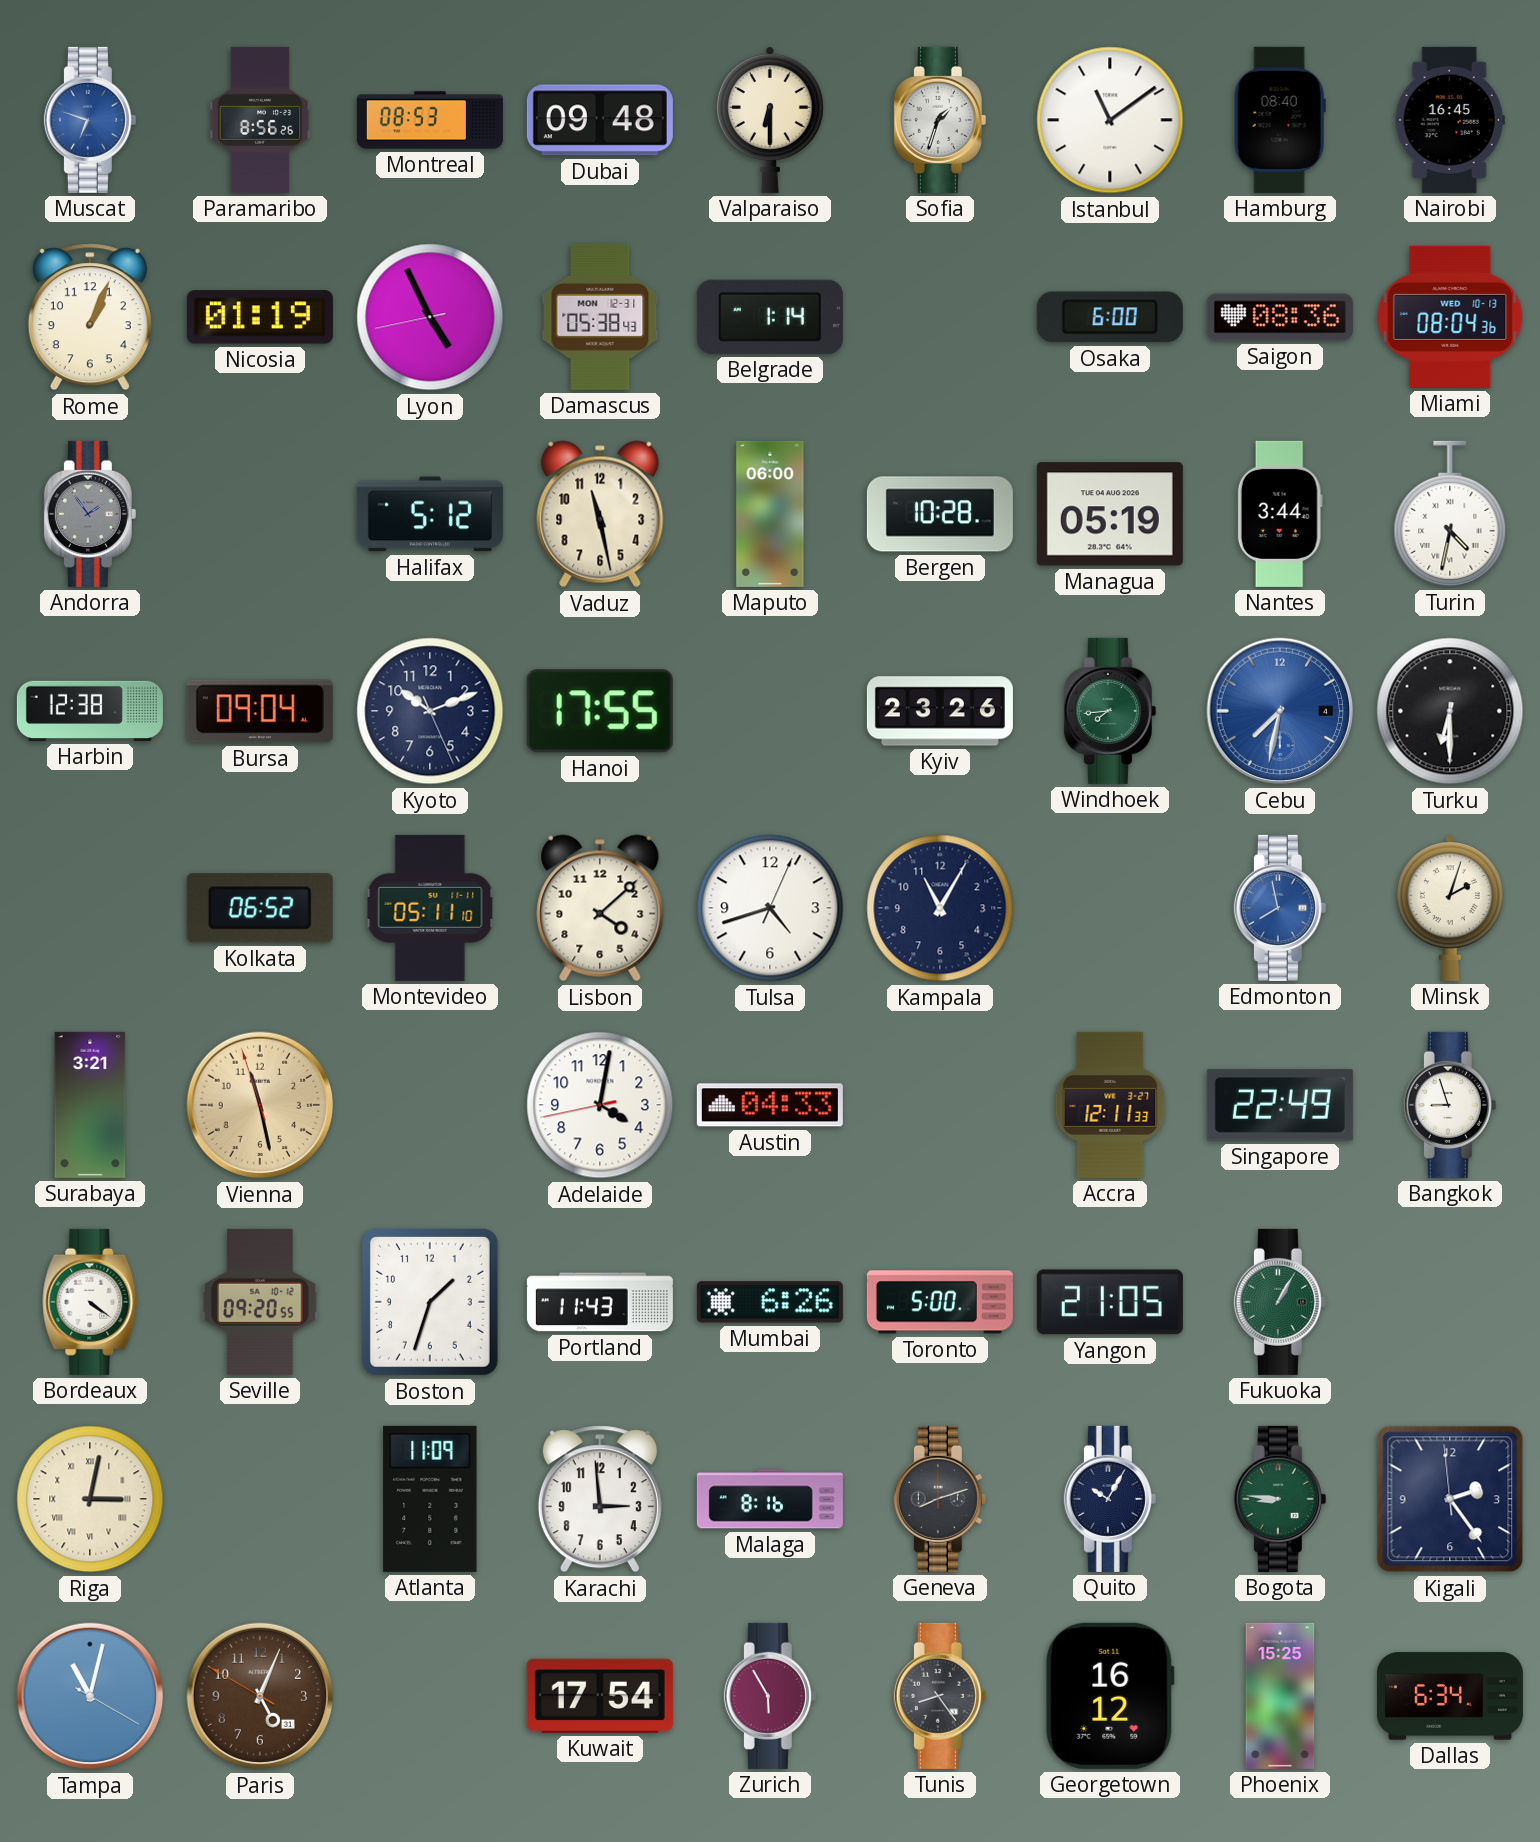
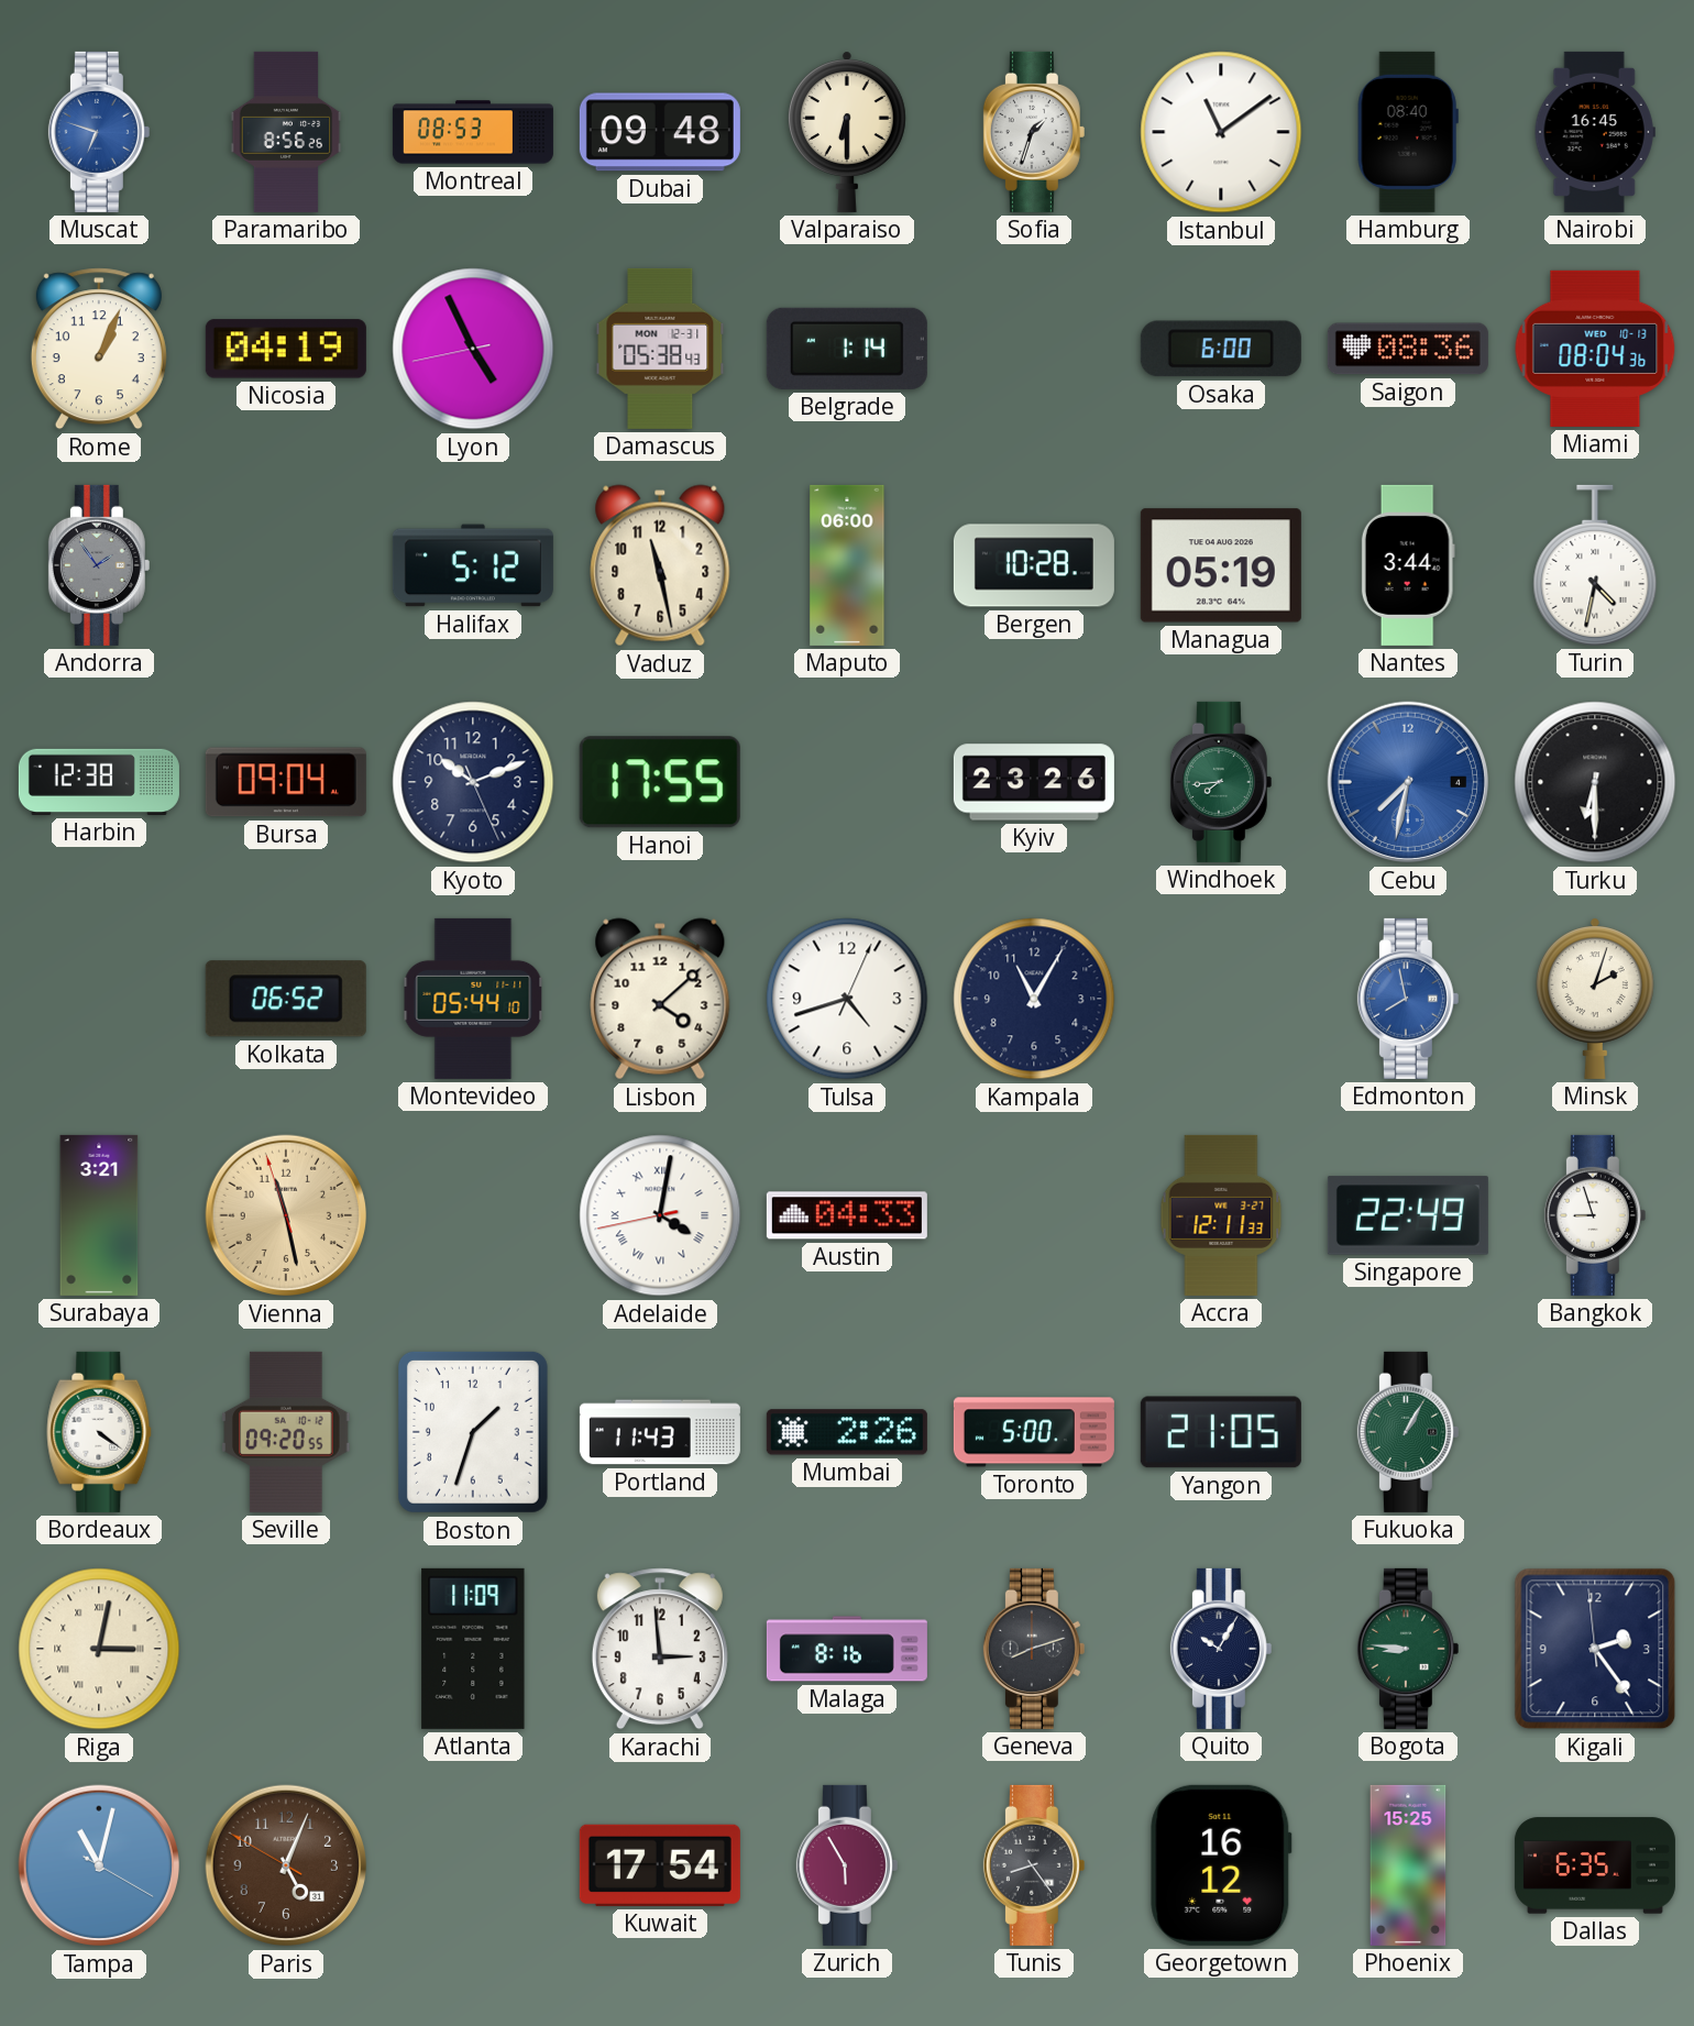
Nicosia: 01:19 -> 04:19
Montevideo: 05:11 -> 05:44
Adelaide numerals: Arabic -> Roman
Mumbai: 6:26 -> 2:26
Dallas: 6:34 -> 6:35
